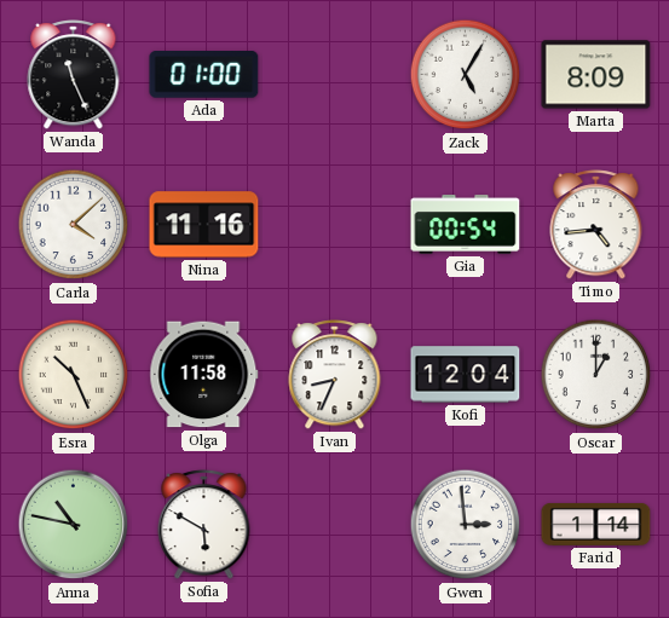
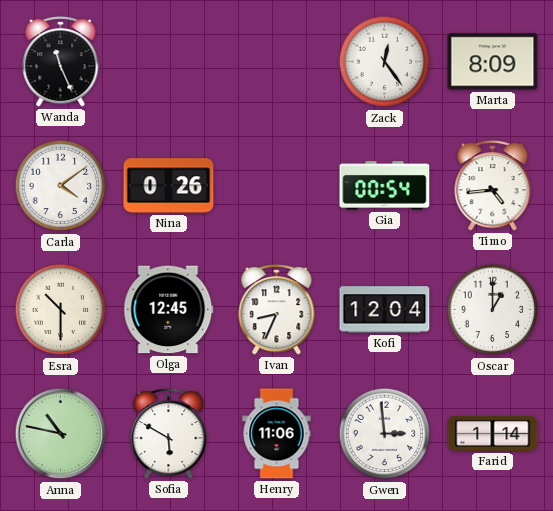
Ada: 01:00 -> none
Zack: 5:05 -> 12:24
Carla: 4:08 -> 4:09
Nina: 11:16 -> 0:26
Esra: 10:26 -> 10:30
Olga: 11:58 -> 12:45
Henry: none -> 11:06
